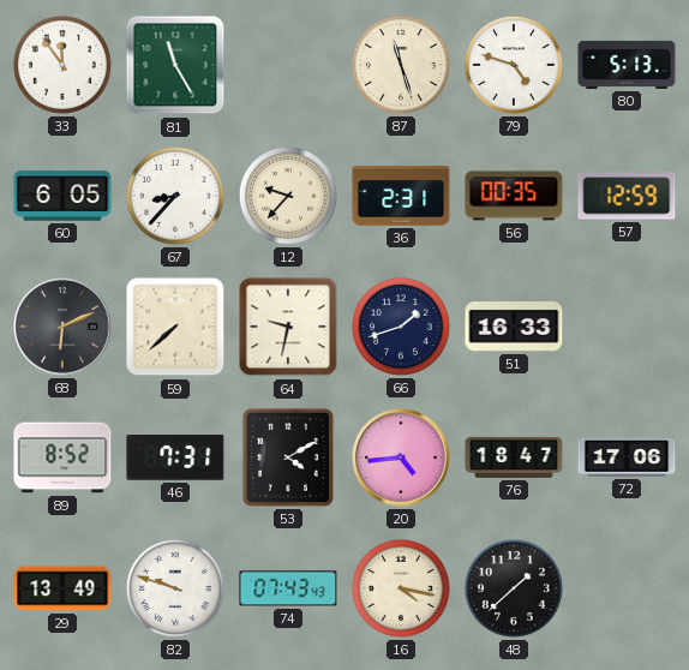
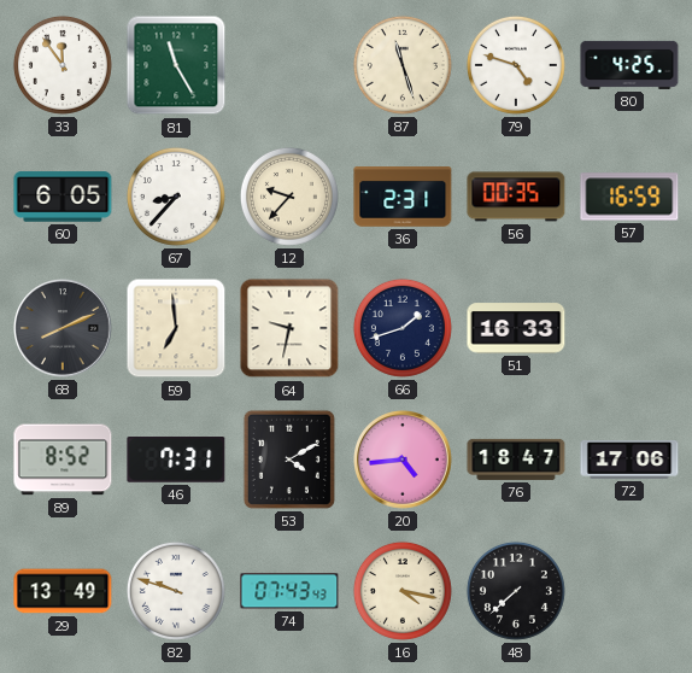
80: 5:13 -> 4:25
57: 12:59 -> 16:59
68: 6:11 -> 8:11
59: 7:38 -> 6:59
48: 1:38 -> 7:38
